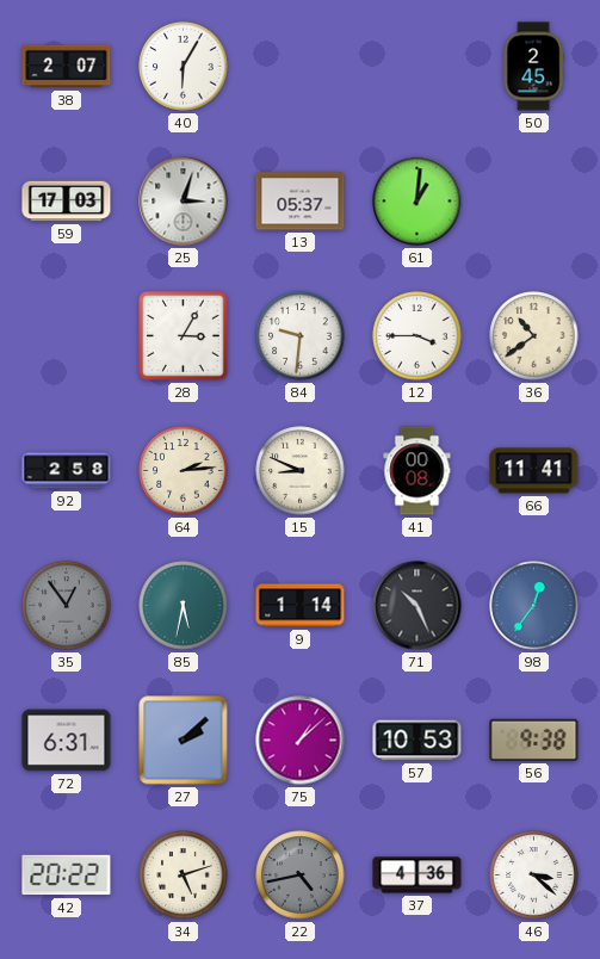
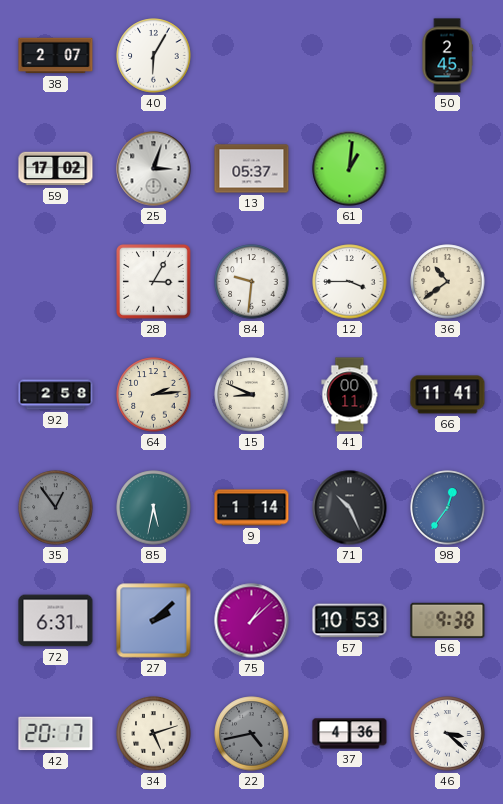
59: 17:03 -> 17:02
41: 00:08 -> 00:11
42: 20:22 -> 20:17
